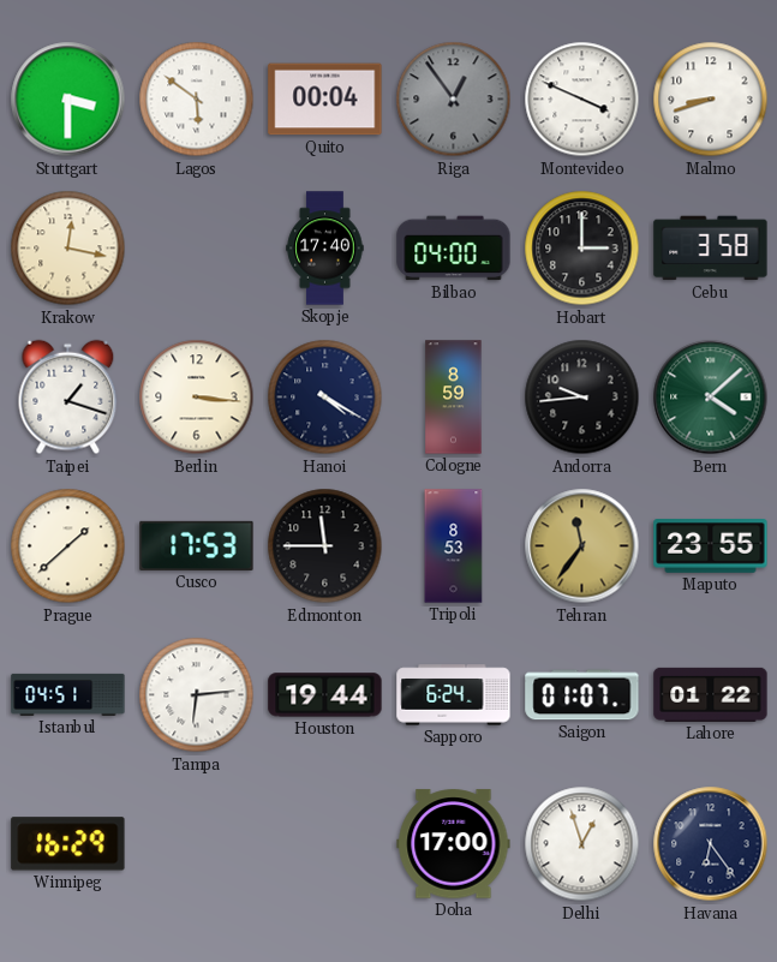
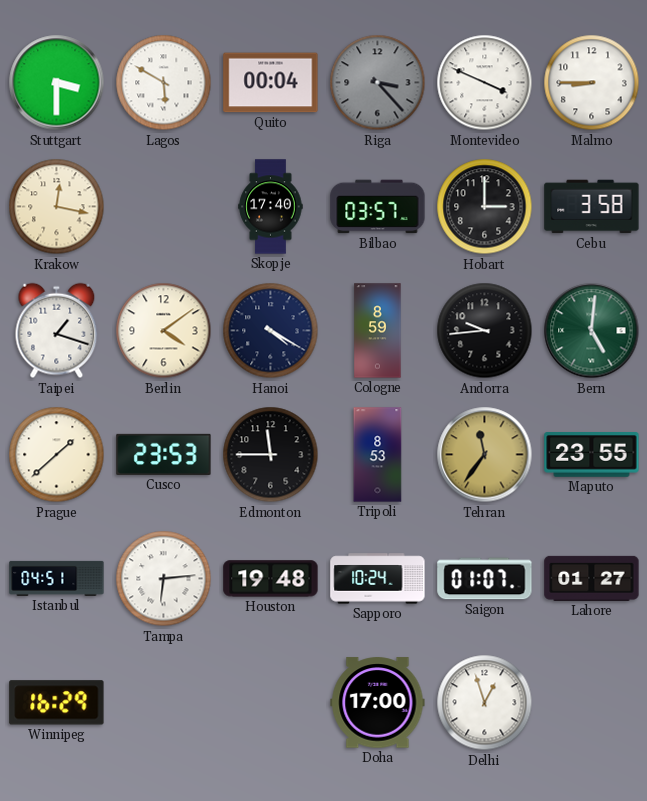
Lagos: 5:51 -> 5:50
Riga: 12:54 -> 3:23
Malmo: 8:42 -> 8:45
Bilbao: 04:00 -> 03:57
Berlin: 3:16 -> 4:09
Bern: 4:08 -> 5:01
Cusco: 17:53 -> 23:53
Houston: 19:44 -> 19:48
Sapporo: 6:24 -> 10:24
Lahore: 01:22 -> 01:27
Havana: 6:24 -> none
